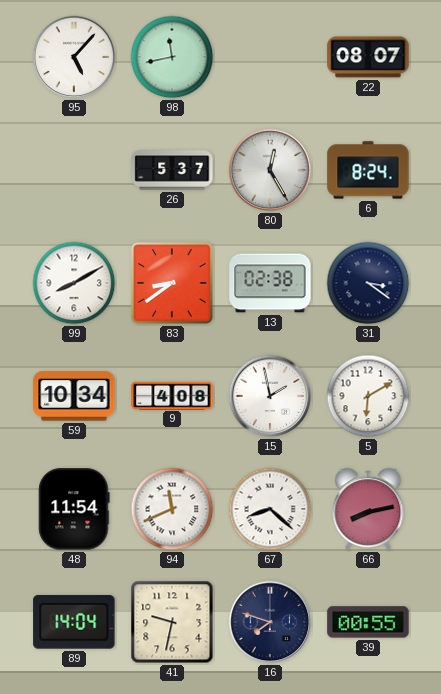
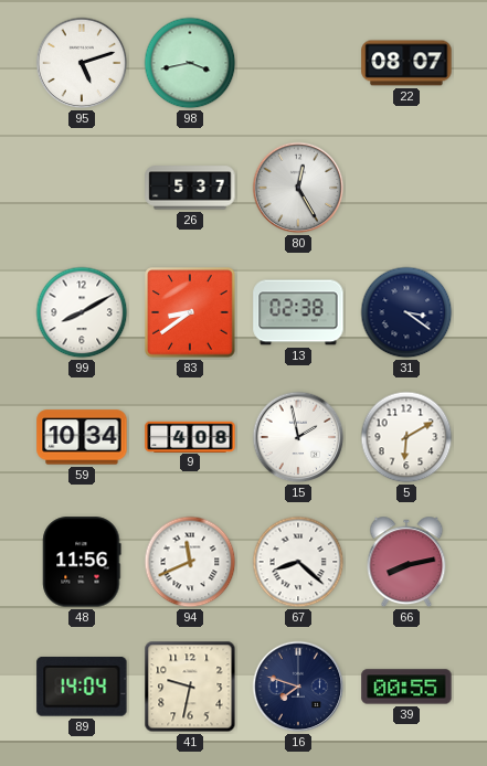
95: 5:07 -> 5:12
98: 11:43 -> 3:43
6: 8:24 -> none
48: 11:54 -> 11:56
